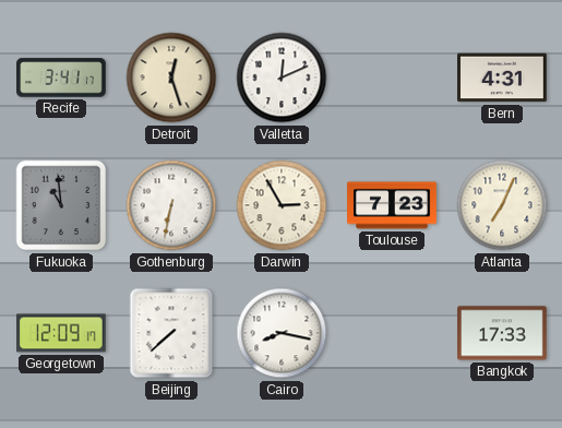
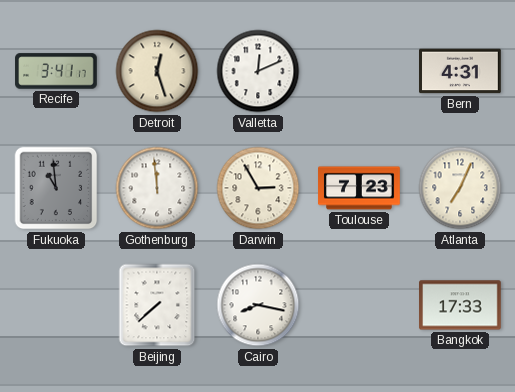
Gothenburg: 6:32 -> 11:59
Georgetown: 12:09 -> none
